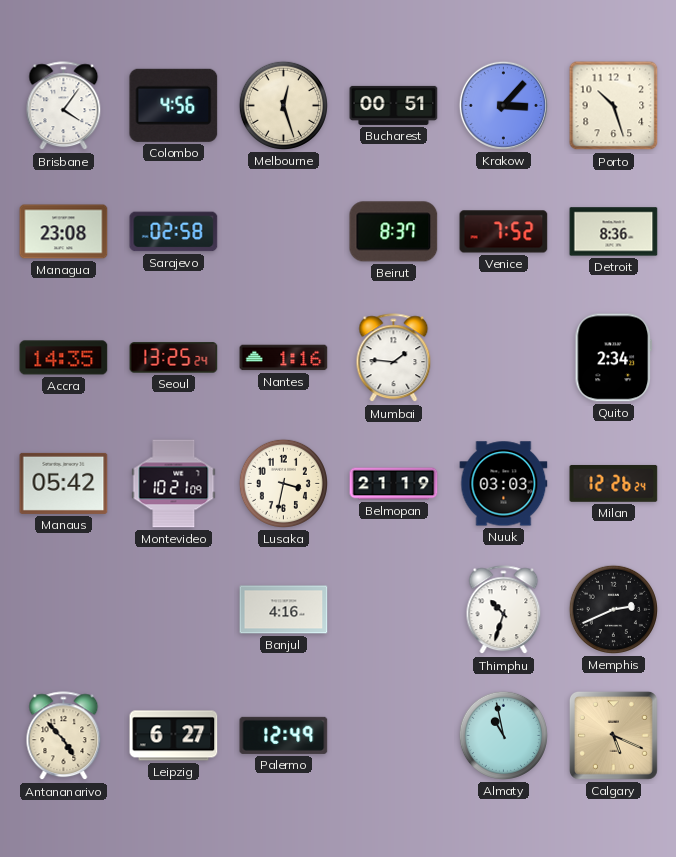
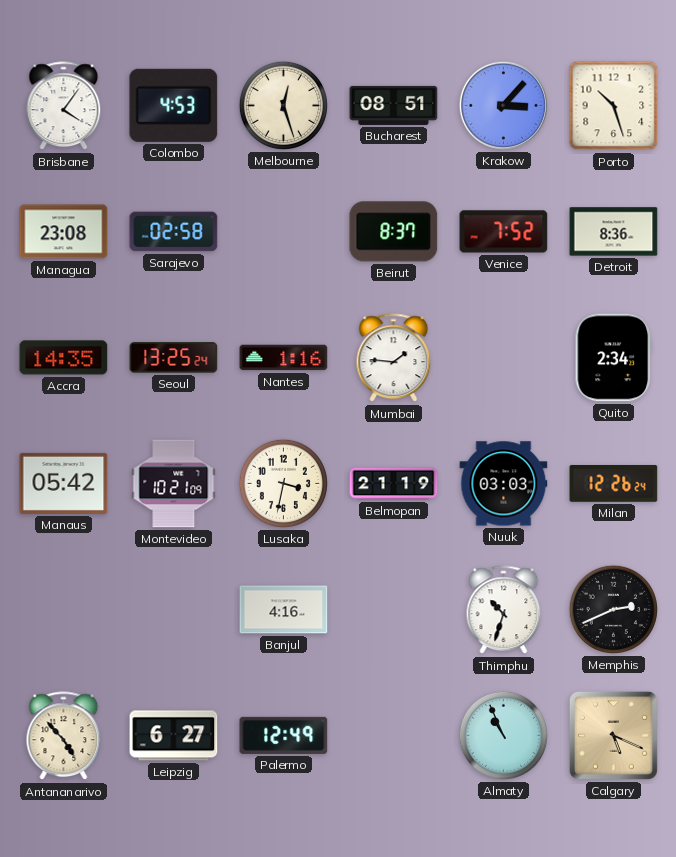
Colombo: 4:56 -> 4:53
Bucharest: 00:51 -> 08:51
Almaty: 10:58 -> 10:56
